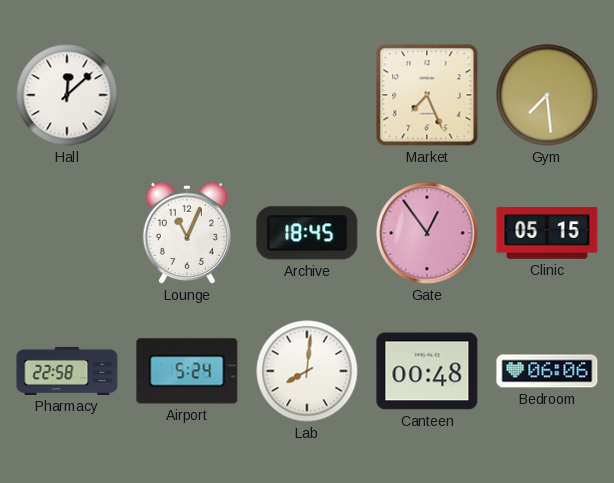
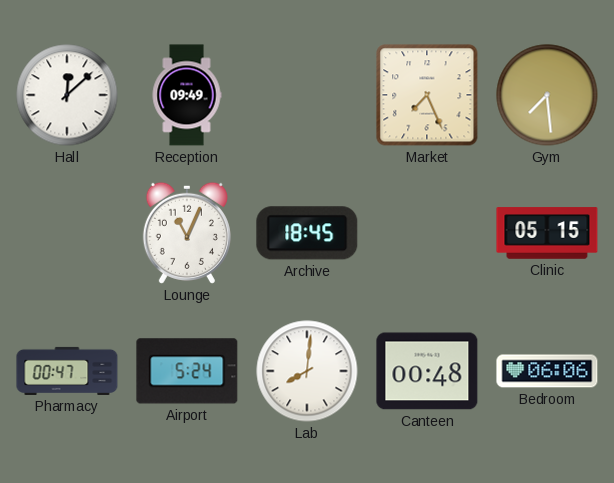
Reception: none -> 09:49
Gate: 12:54 -> none
Pharmacy: 22:58 -> 00:47
